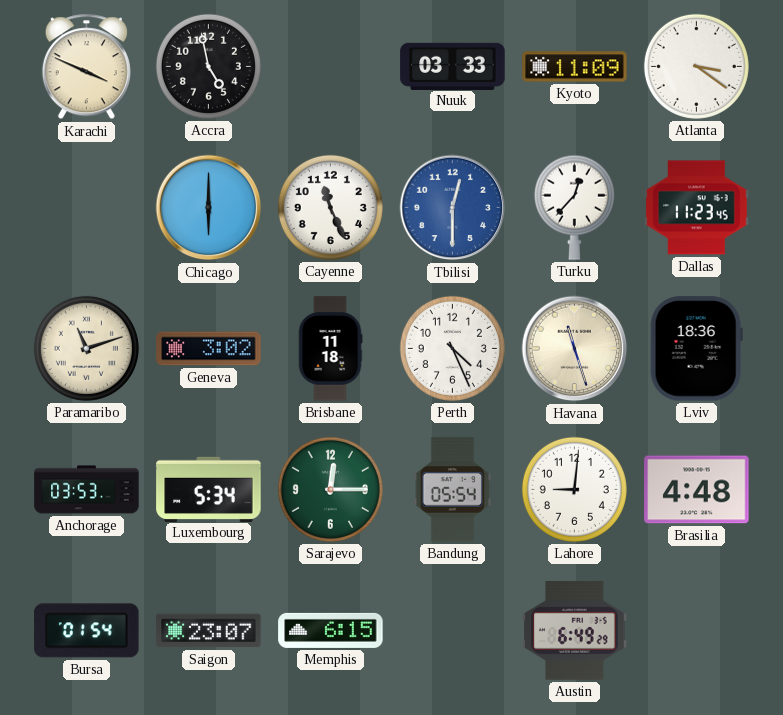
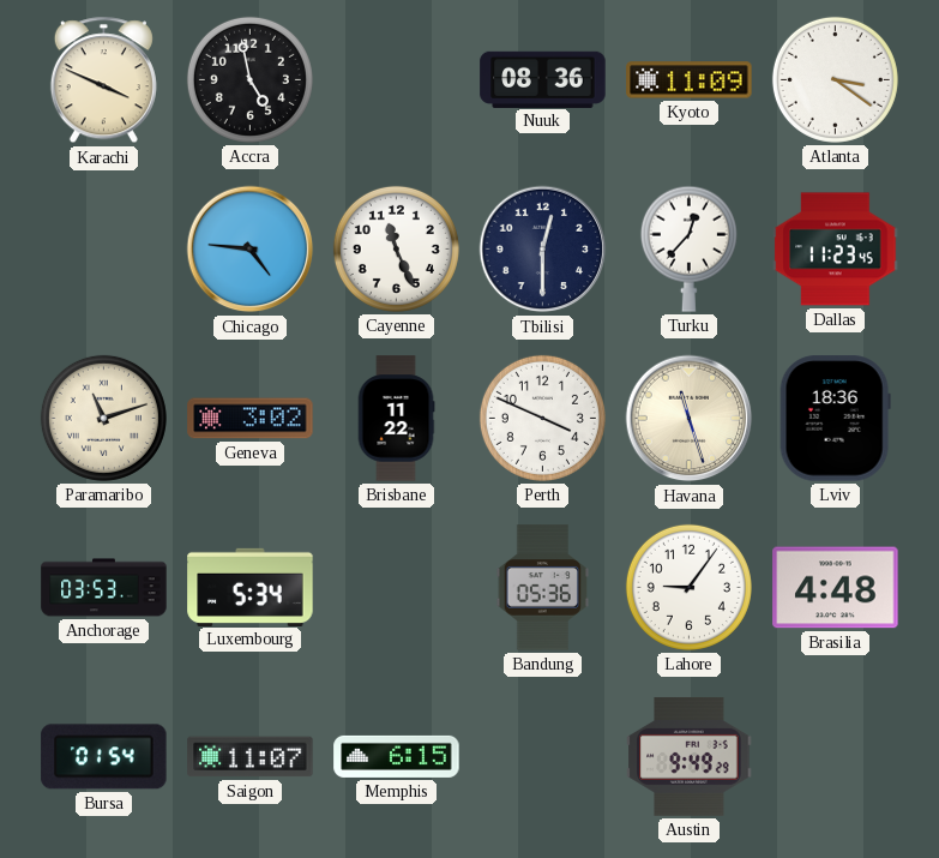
Nuuk: 03:33 -> 08:36
Chicago: 6:00 -> 4:46
Tbilisi dial: blue -> navy
Brisbane: 11:18 -> 11:22
Perth: 4:26 -> 3:49
Sarajevo: 12:15 -> none
Bandung: 05:54 -> 05:36
Lahore: 9:01 -> 9:06
Saigon: 23:07 -> 11:07
Austin: 6:49 -> 9:49
